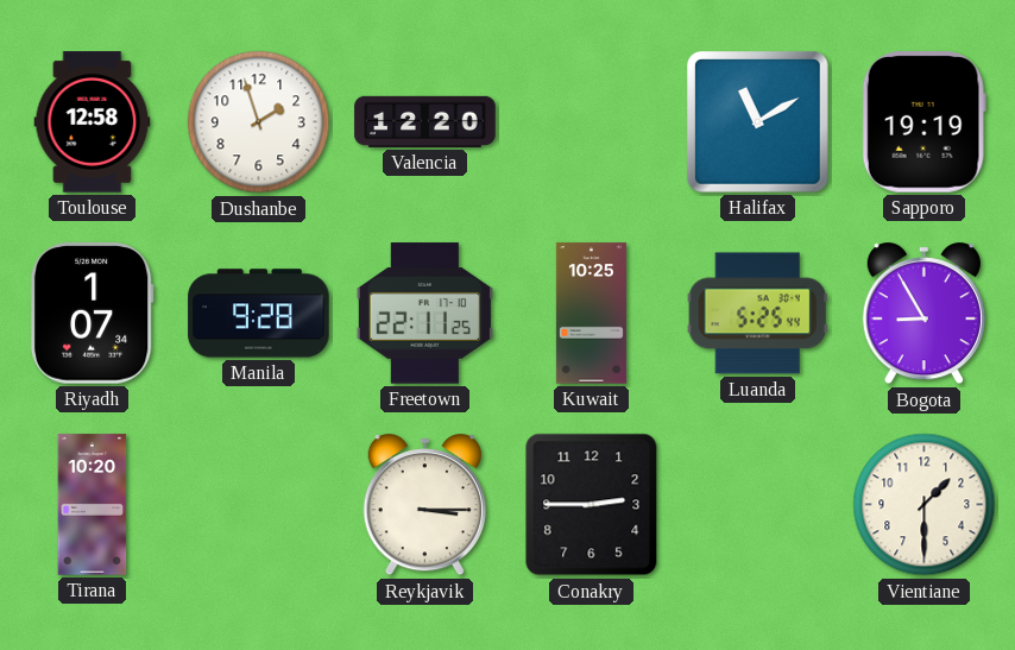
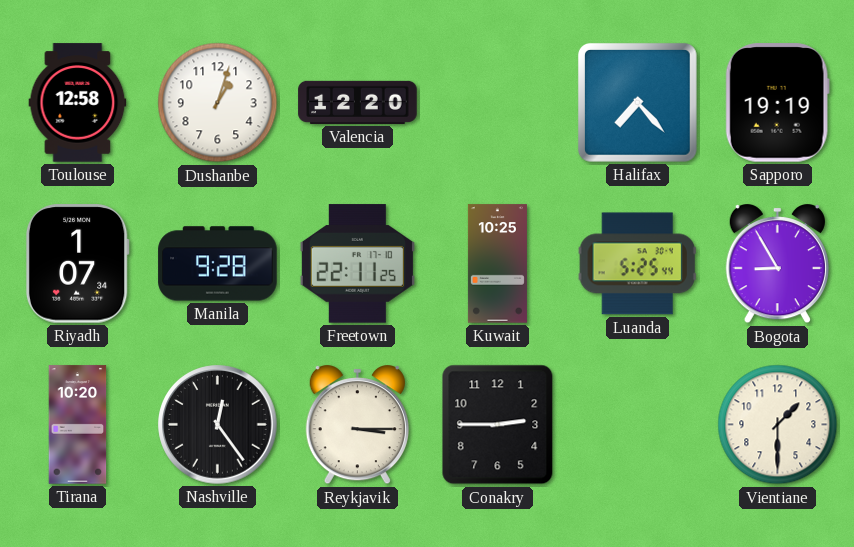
Dushanbe: 1:57 -> 1:03
Halifax: 11:10 -> 7:23
Nashville: none -> 12:24
